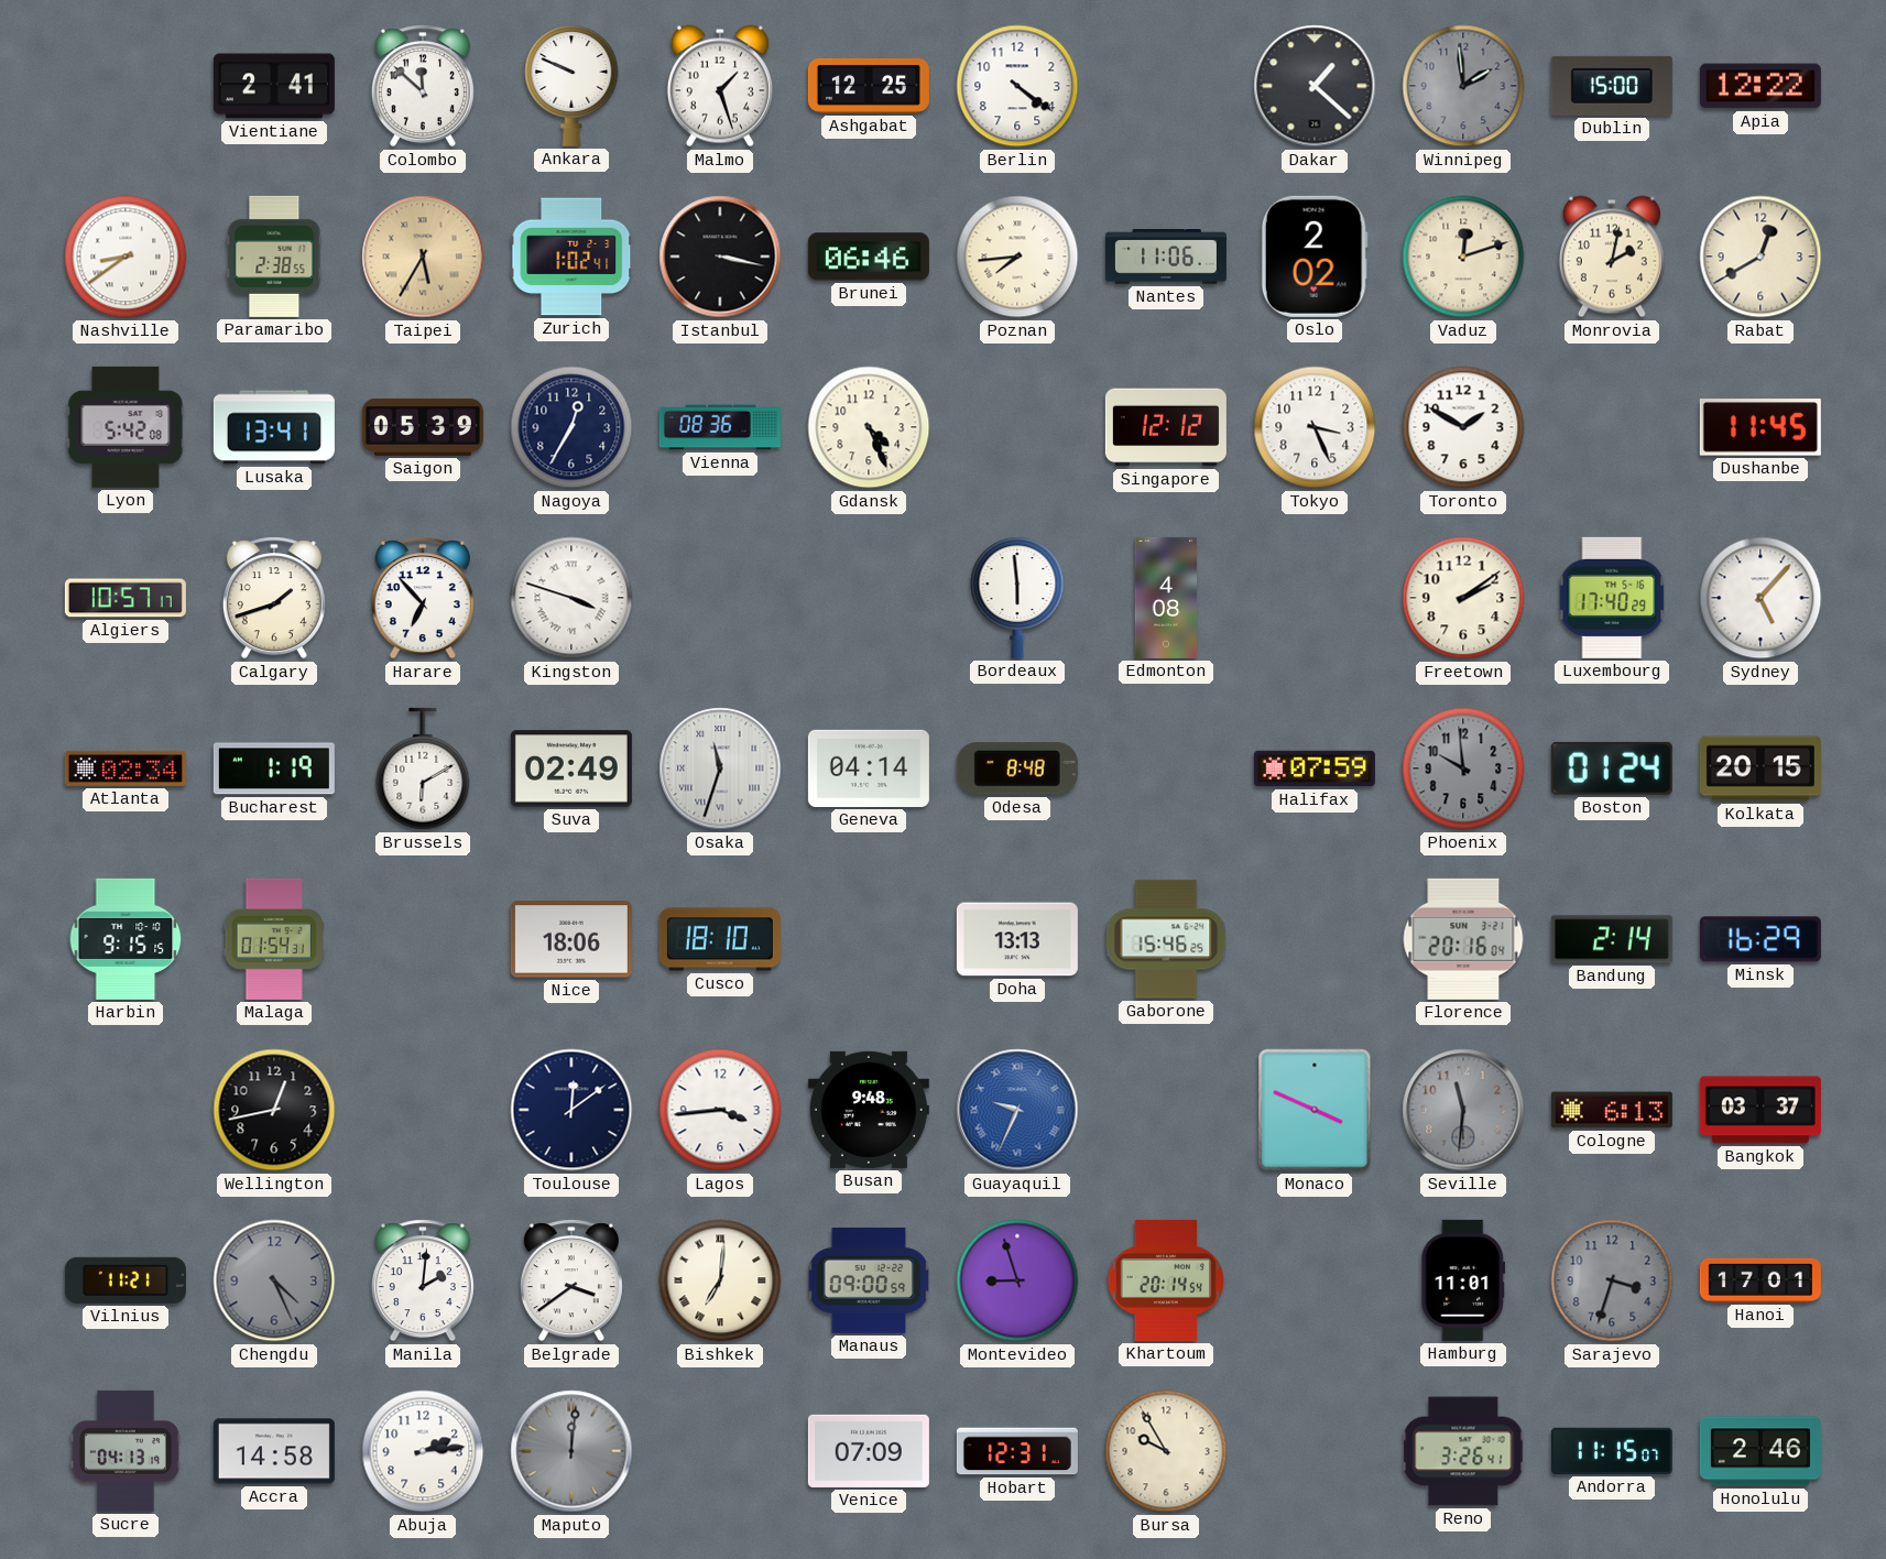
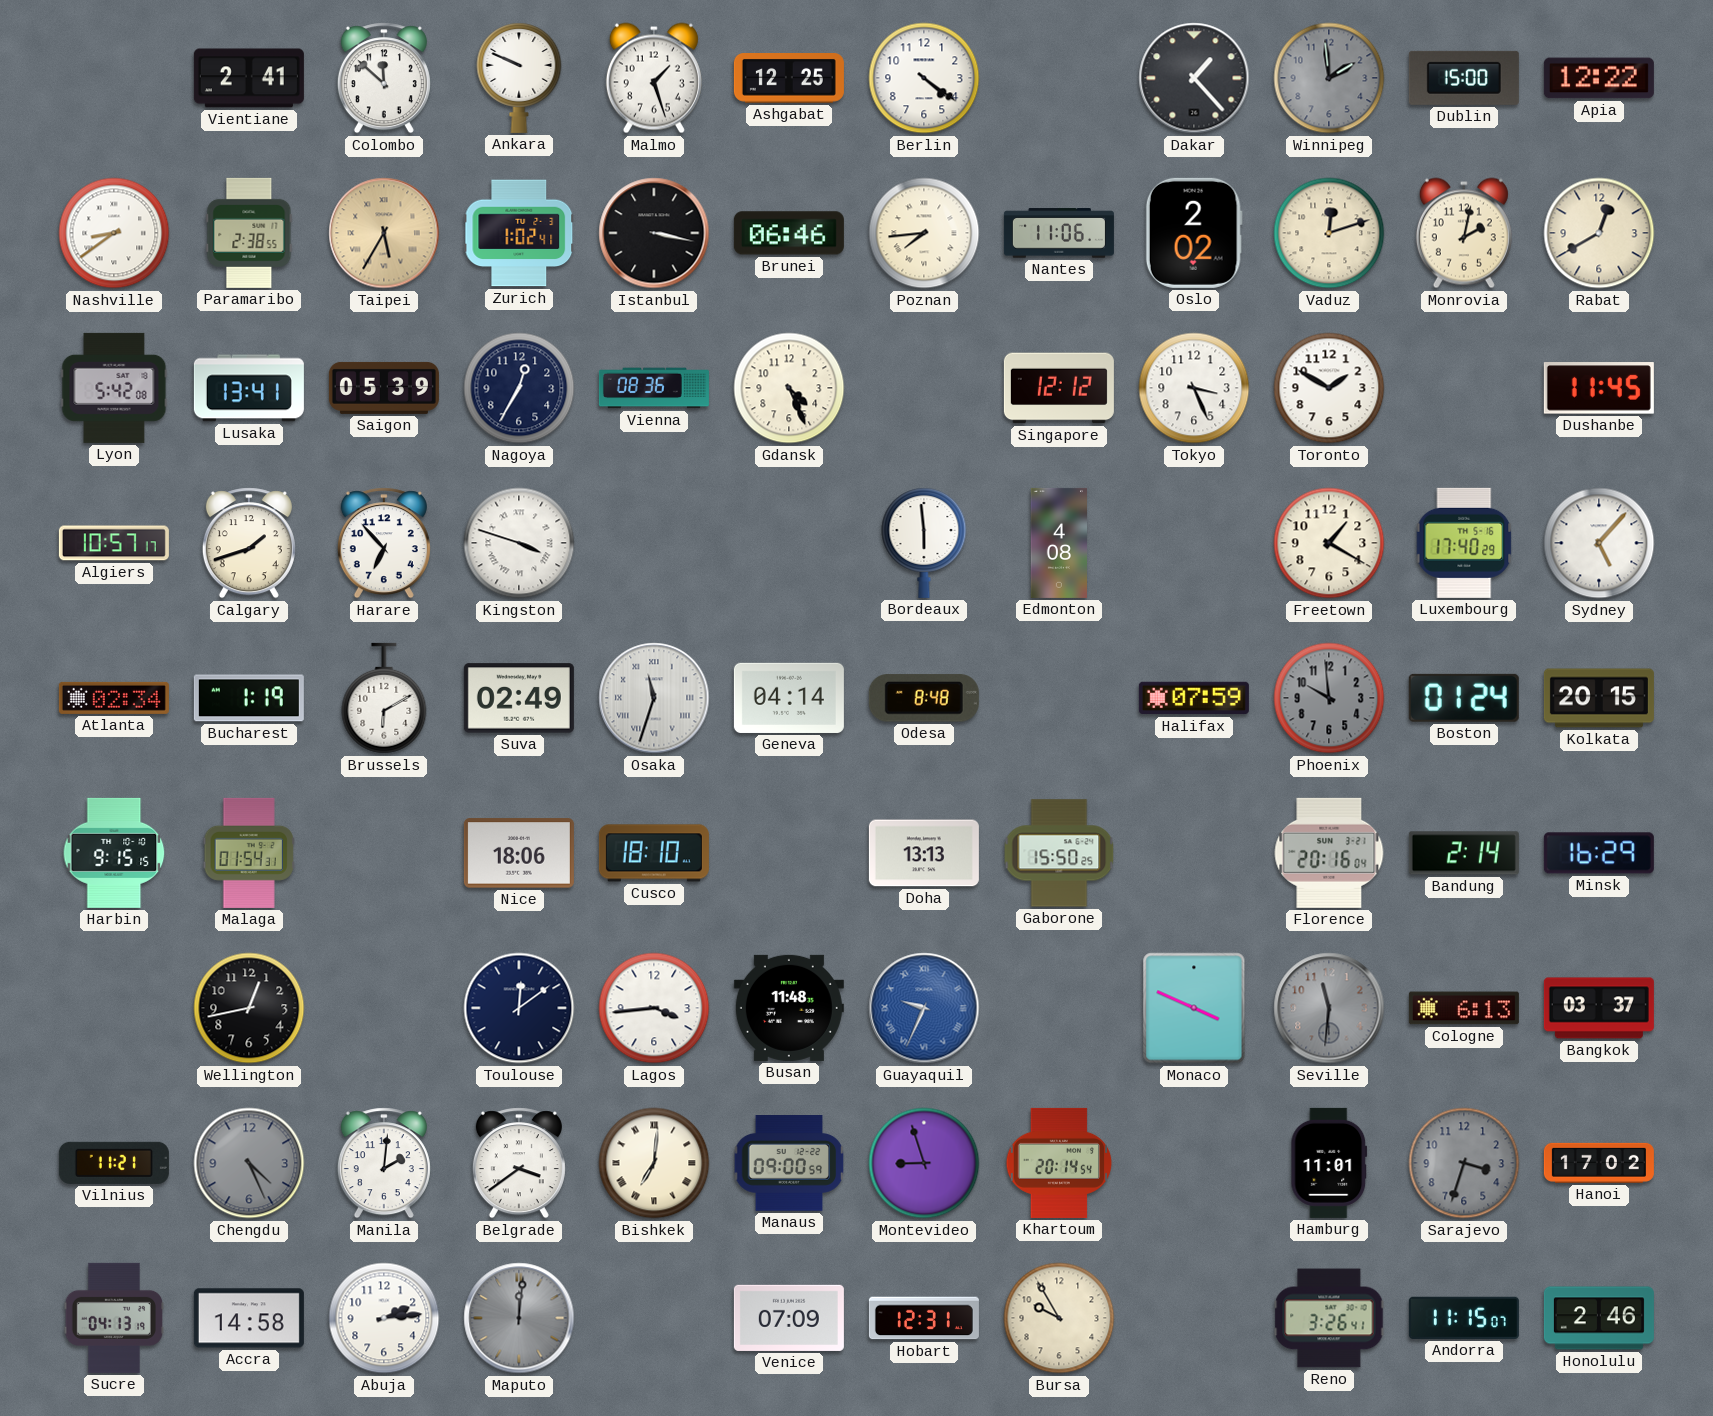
Dakar: 1:22 -> 1:23
Freetown: 2:09 -> 1:20
Gaborone: 15:46 -> 15:50
Busan: 9:48 -> 11:48
Hanoi: 17:01 -> 17:02
